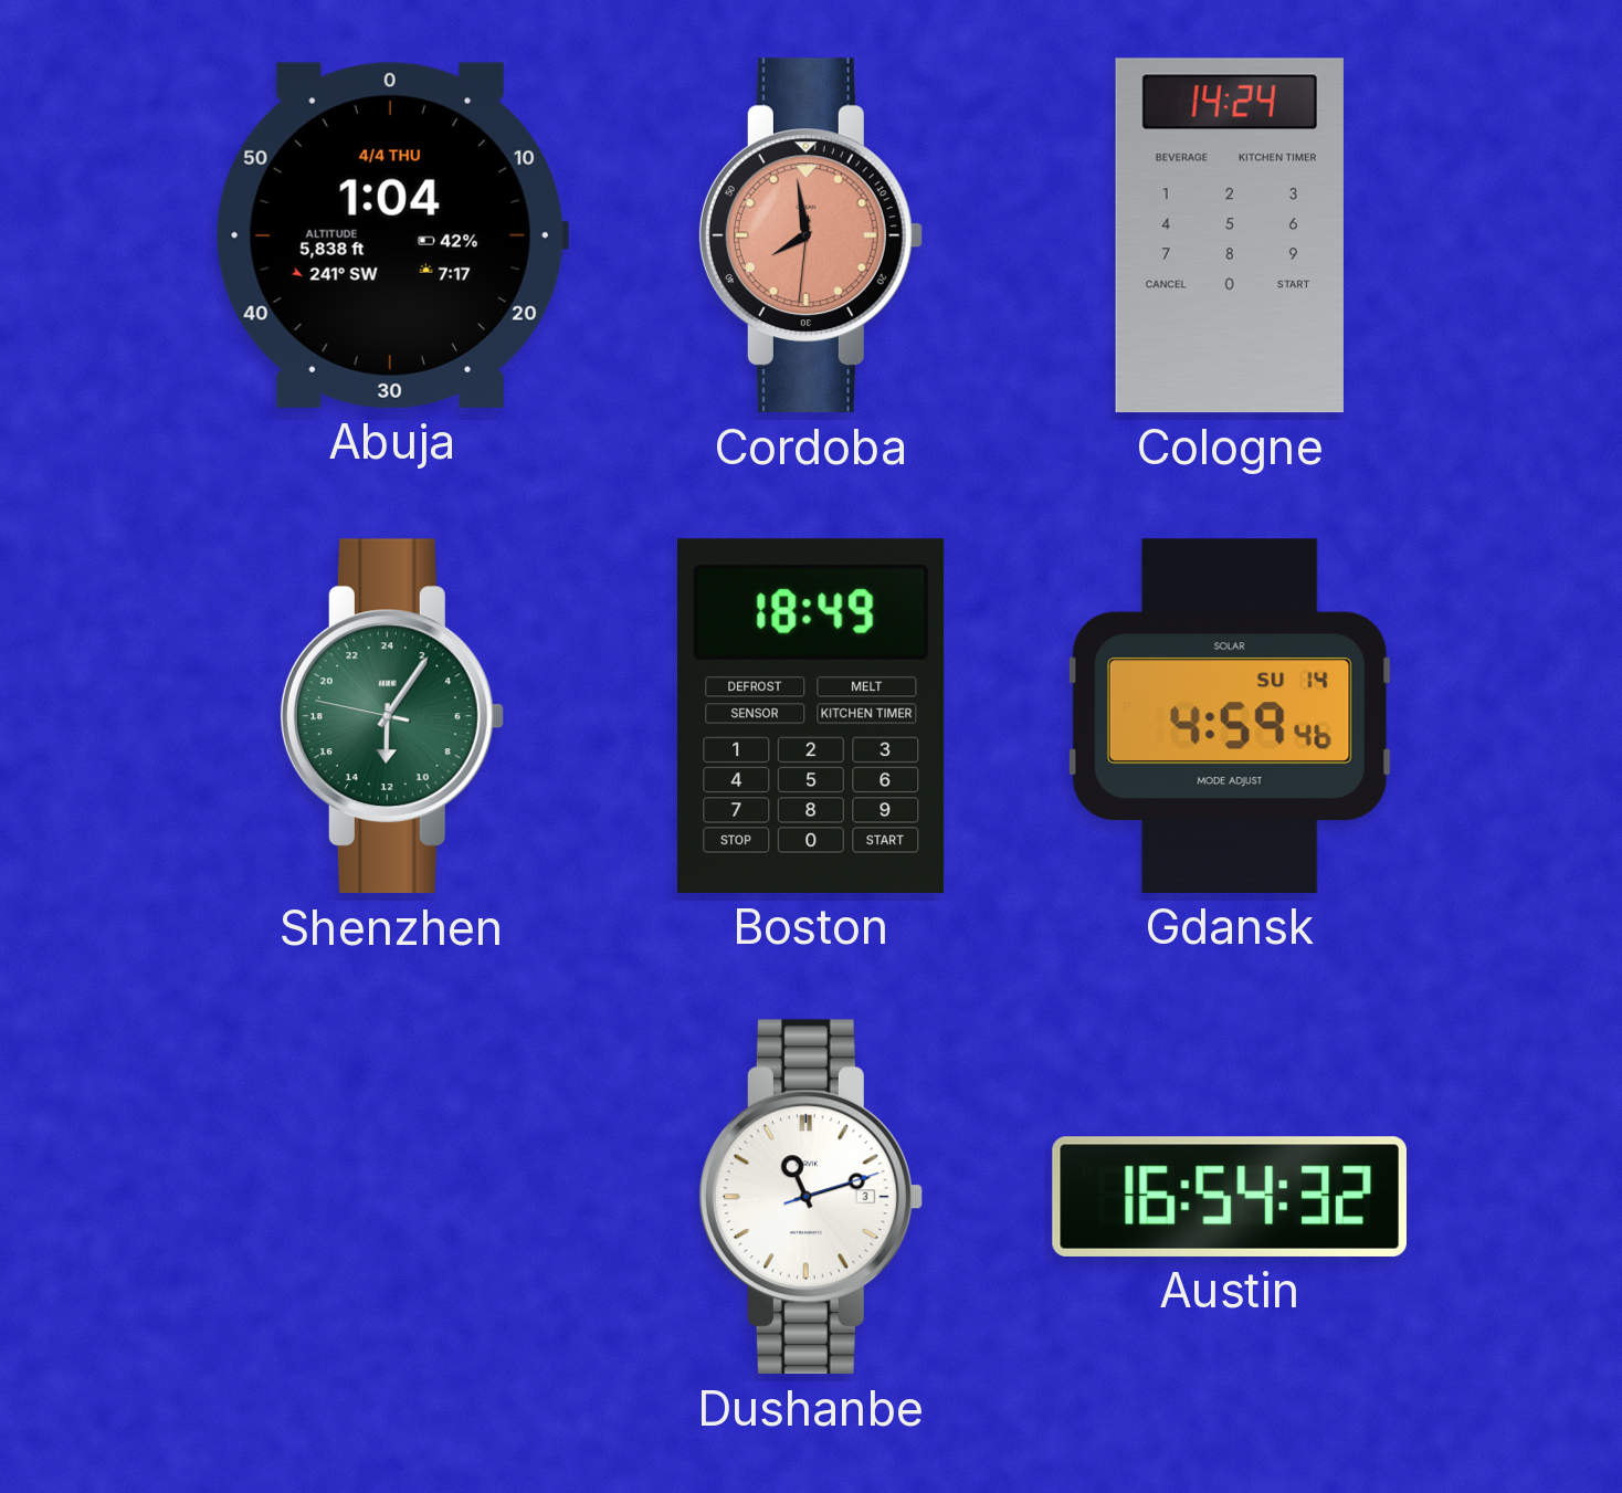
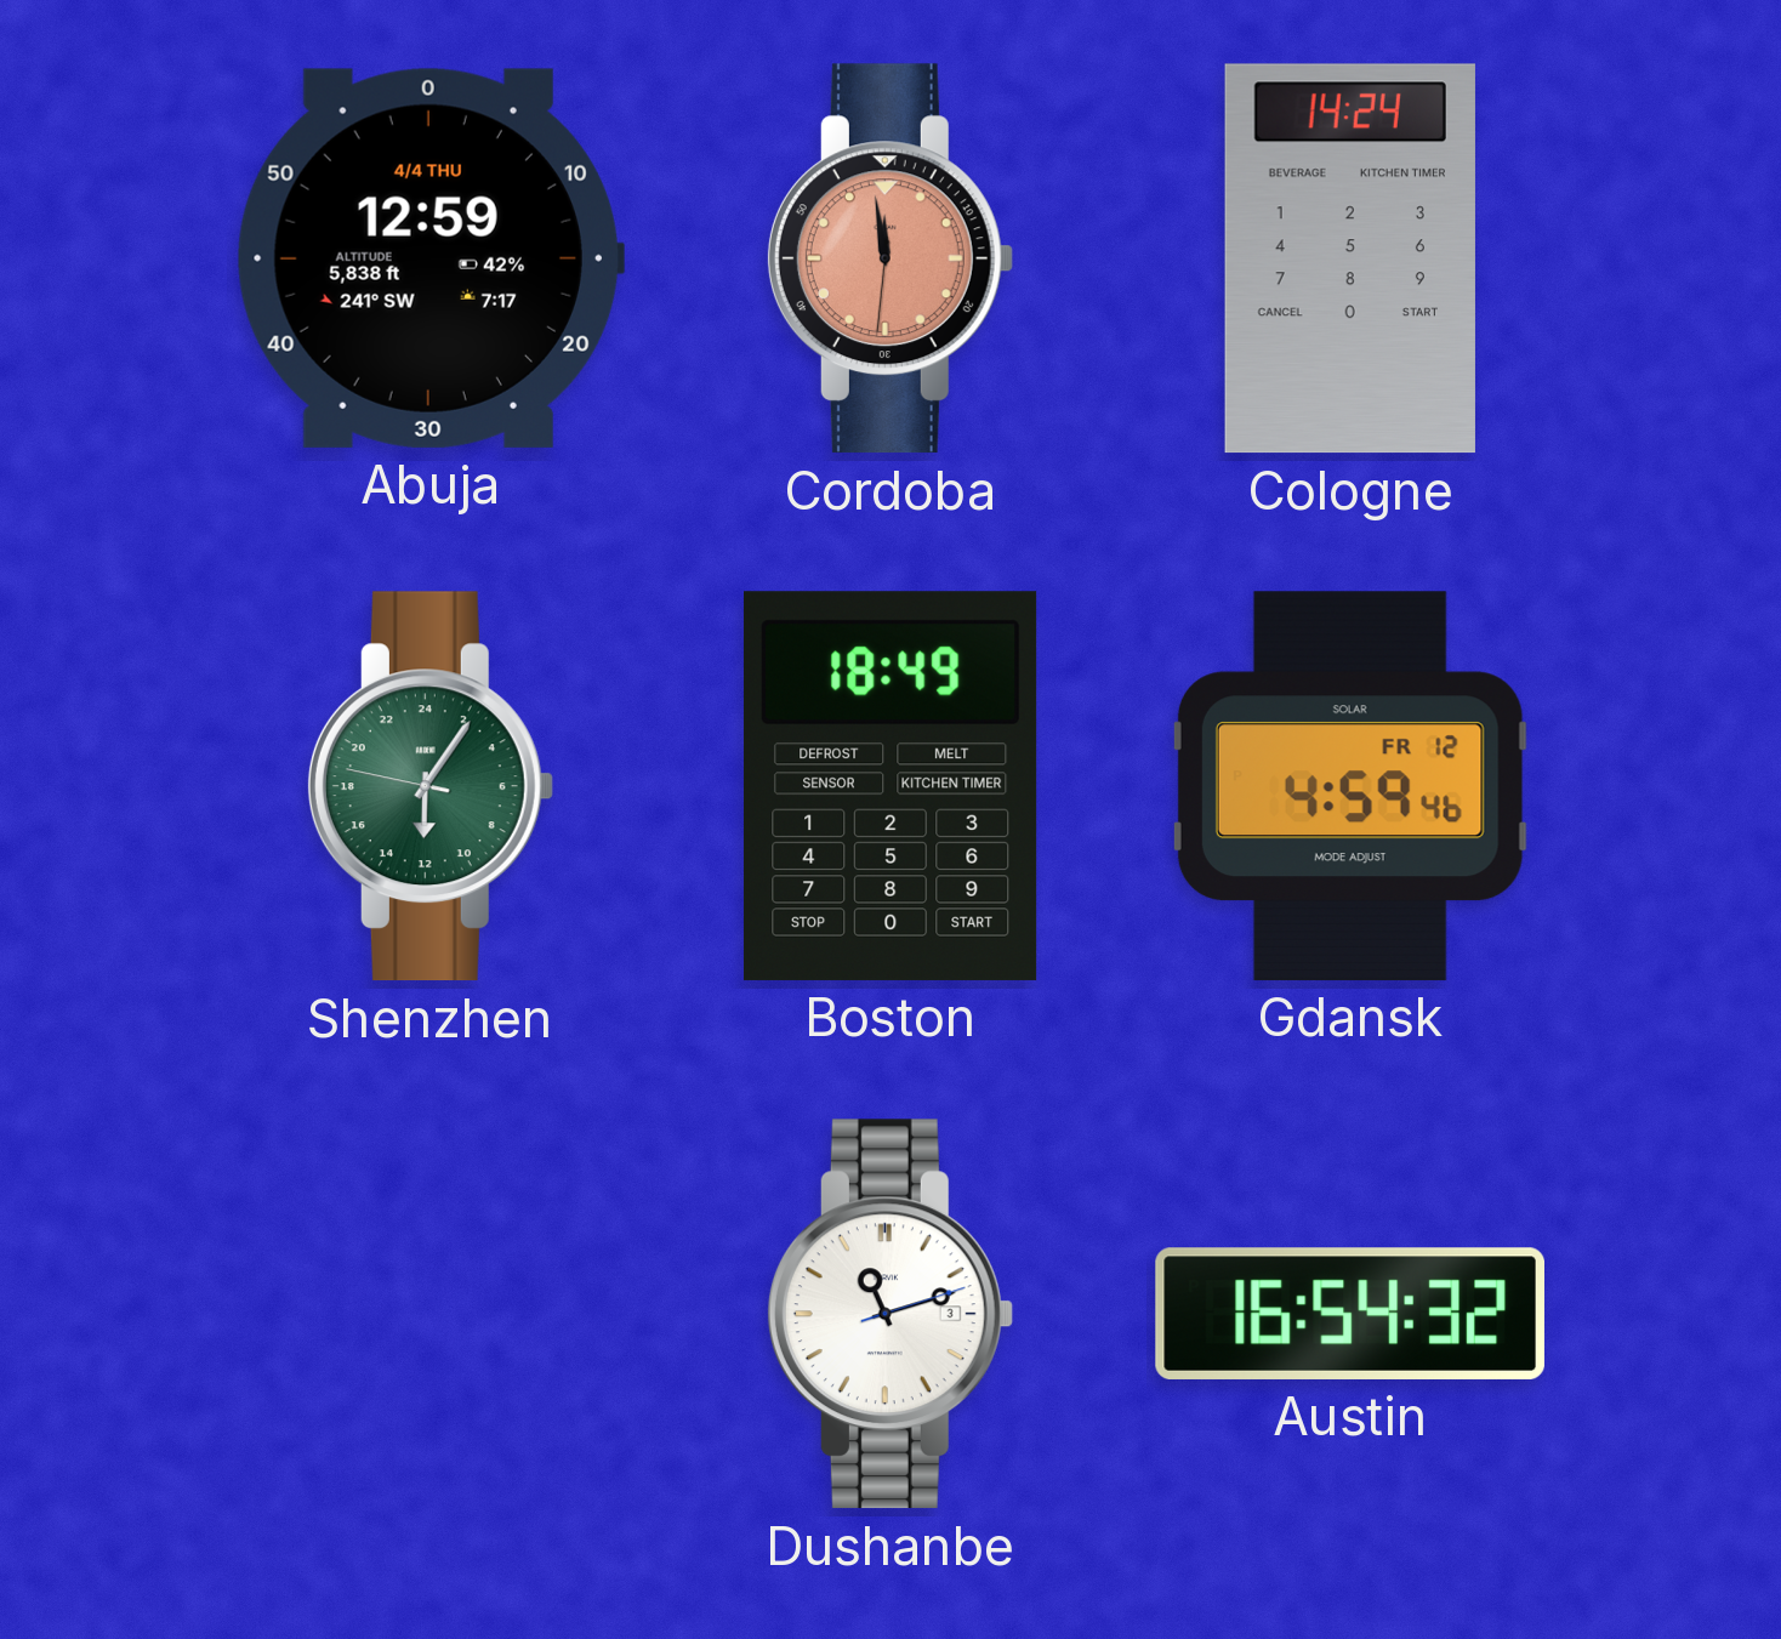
Abuja: 1:04 -> 12:59
Cordoba: 7:58 -> 11:58
Gdansk date: SU 14 -> FR 12
